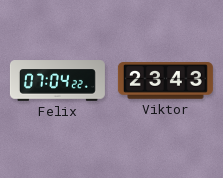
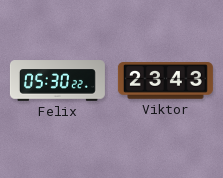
Felix: 07:04 -> 05:30
